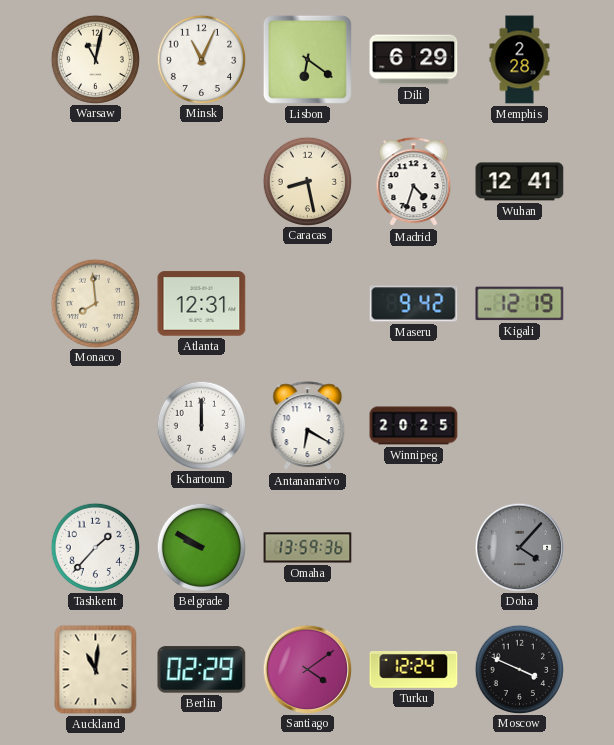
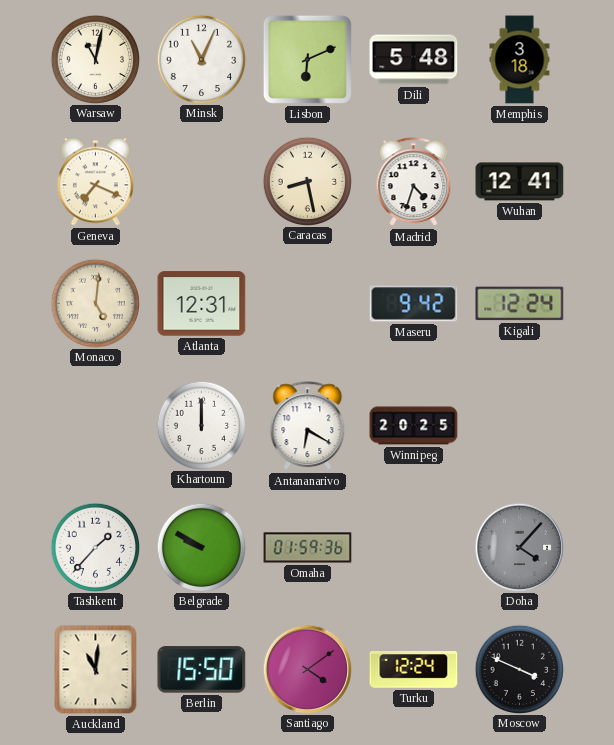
Lisbon: 6:21 -> 6:11
Dili: 6:29 -> 5:48
Memphis: 2:28 -> 3:18
Geneva: none -> 7:19
Monaco: 7:59 -> 5:01
Kigali: 12:19 -> 12:24
Omaha: 13:59 -> 01:59
Berlin: 02:29 -> 15:50
